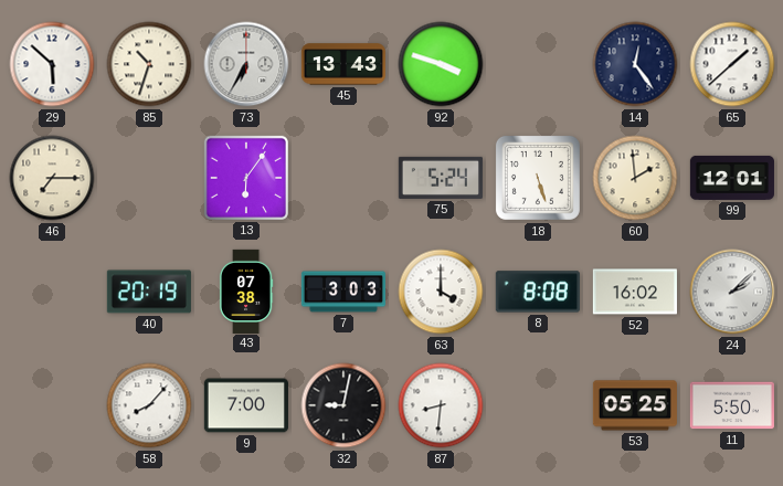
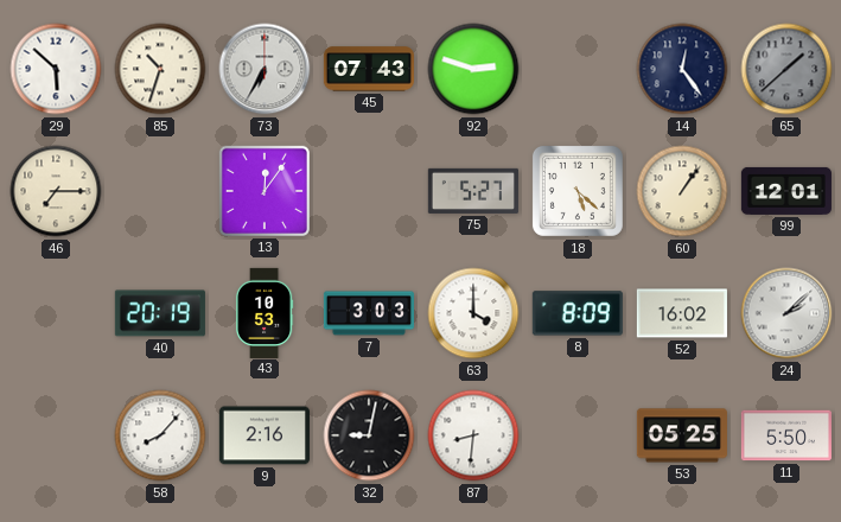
45: 13:43 -> 07:43
92: 3:48 -> 2:48
65 dial: white -> grey
13: 6:06 -> 12:06
75: 5:24 -> 5:27
18: 5:27 -> 5:22
60: 1:59 -> 1:06
43: 07:38 -> 10:53
8: 8:08 -> 8:09
9: 7:00 -> 2:16
